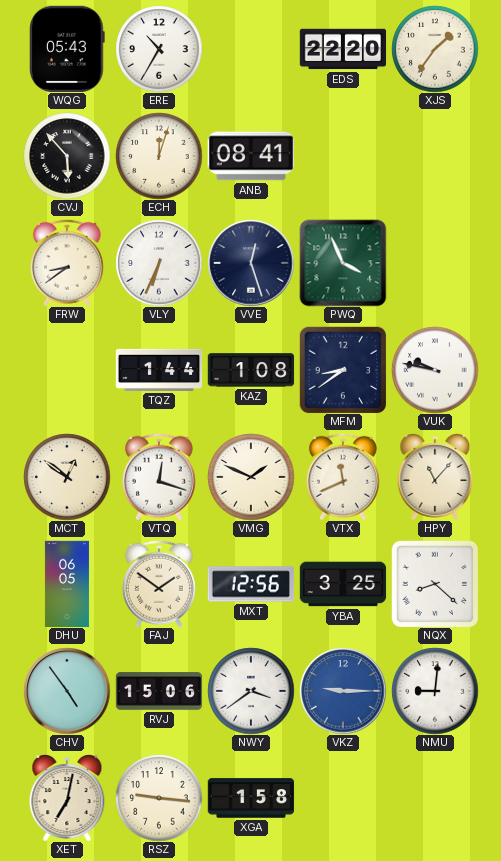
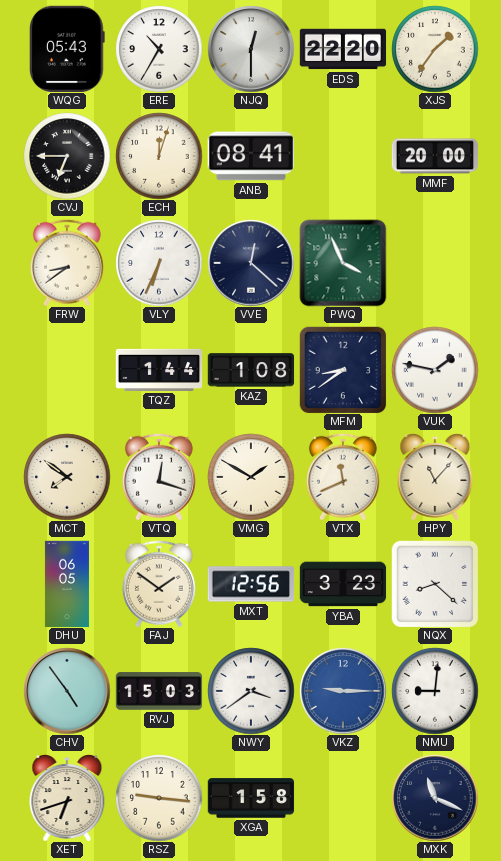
NJQ: none -> 12:30
CVJ: 5:53 -> 6:45
MMF: none -> 20:00
VVE: 12:27 -> 12:22
VUK: 9:47 -> 1:47
MCT: 12:51 -> 7:51
VMG: 1:49 -> 1:50
YBA: 3:25 -> 3:23
RVJ: 15:06 -> 15:03
XET: 7:02 -> 6:42
MXK: none -> 11:19
